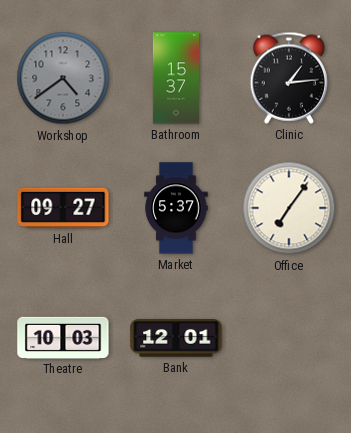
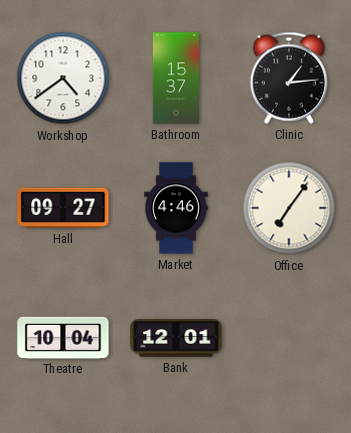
Workshop dial: grey -> white
Market: 5:37 -> 4:46
Theatre: 10:03 -> 10:04
